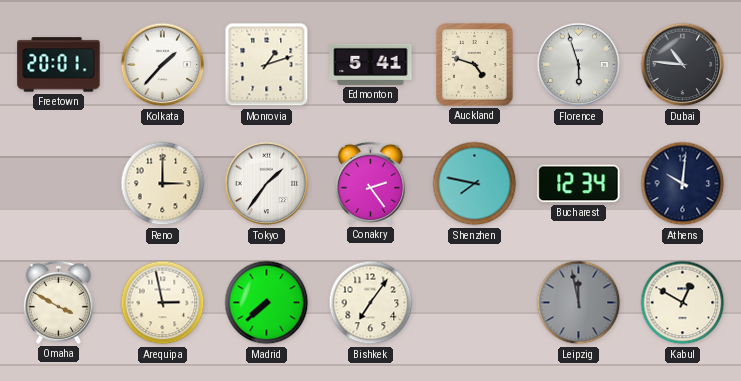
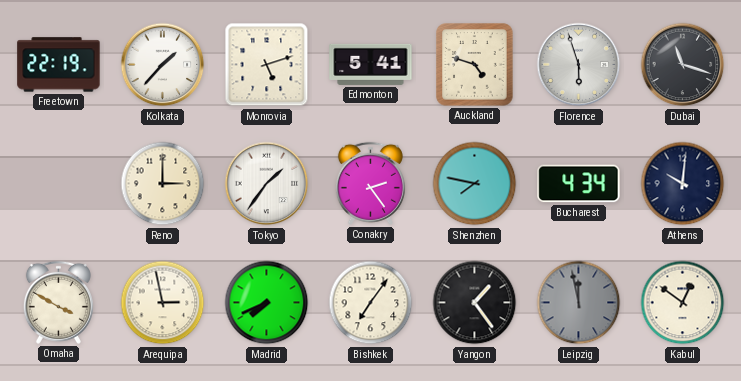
Freetown: 20:01 -> 22:19
Monrovia: 1:12 -> 5:12
Dubai: 10:46 -> 11:18
Bucharest: 12:34 -> 4:34
Madrid: 7:38 -> 7:41
Yangon: none -> 1:24
Kabul: 12:50 -> 12:51
